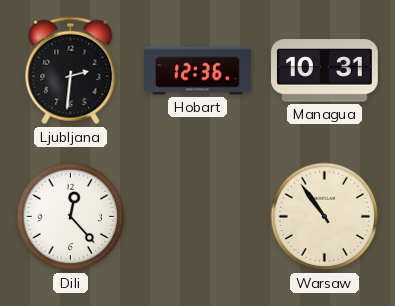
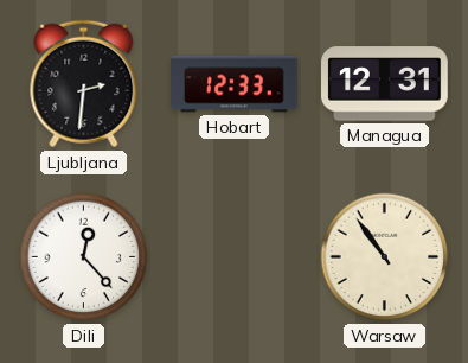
Hobart: 12:36 -> 12:33
Managua: 10:31 -> 12:31
